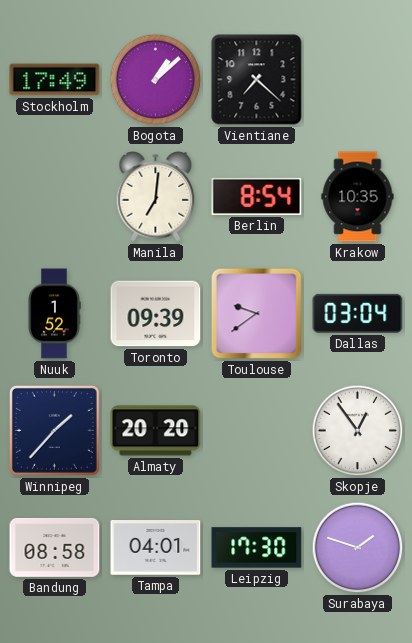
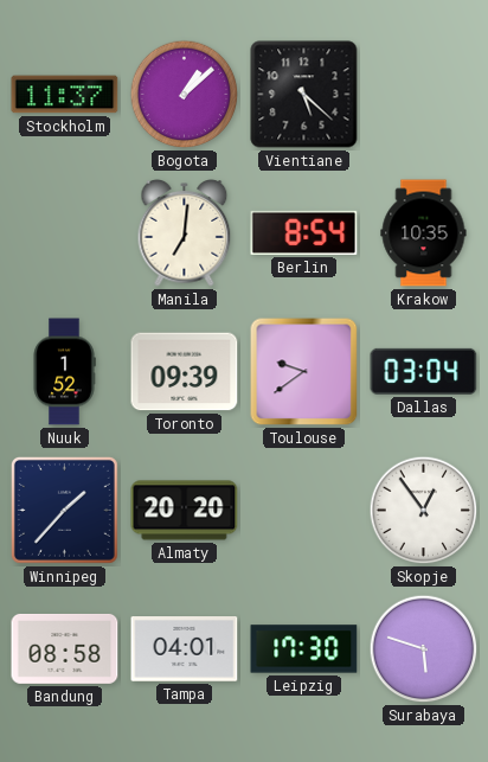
Stockholm: 17:49 -> 11:37
Vientiane: 7:22 -> 5:22
Surabaya: 1:48 -> 5:48
